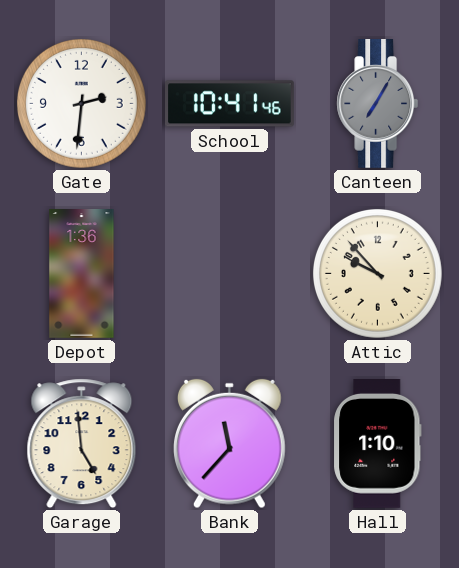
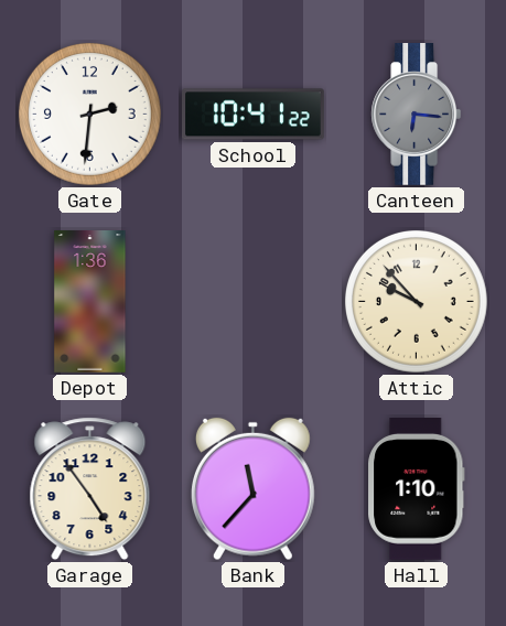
School: 10:41:46 -> 10:41:22
Canteen: 7:05 -> 6:16
Garage: 4:59 -> 4:54
